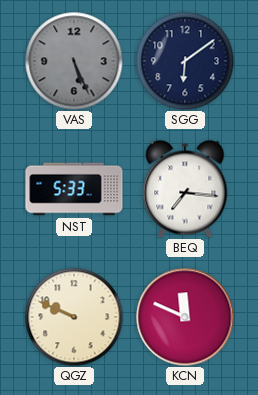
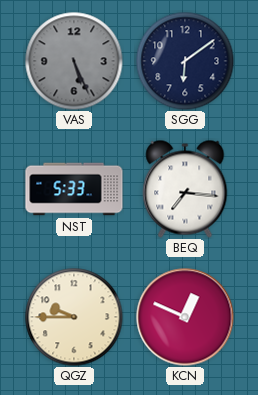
QGZ: 9:49 -> 9:45
KCN: 11:49 -> 12:49
